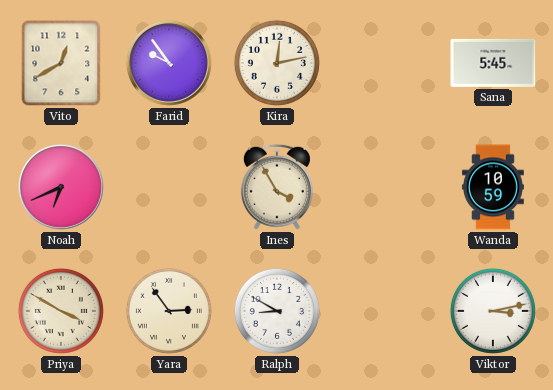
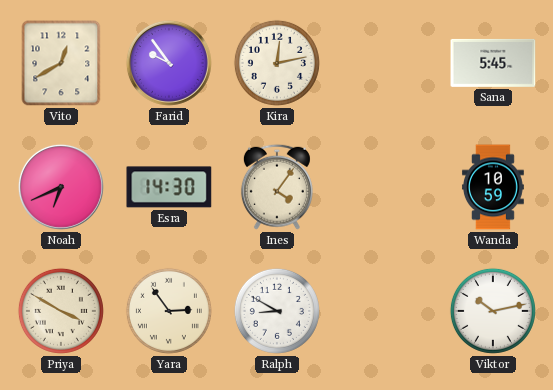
Esra: none -> 14:30
Ines: 3:55 -> 4:06
Viktor: 3:13 -> 10:13
